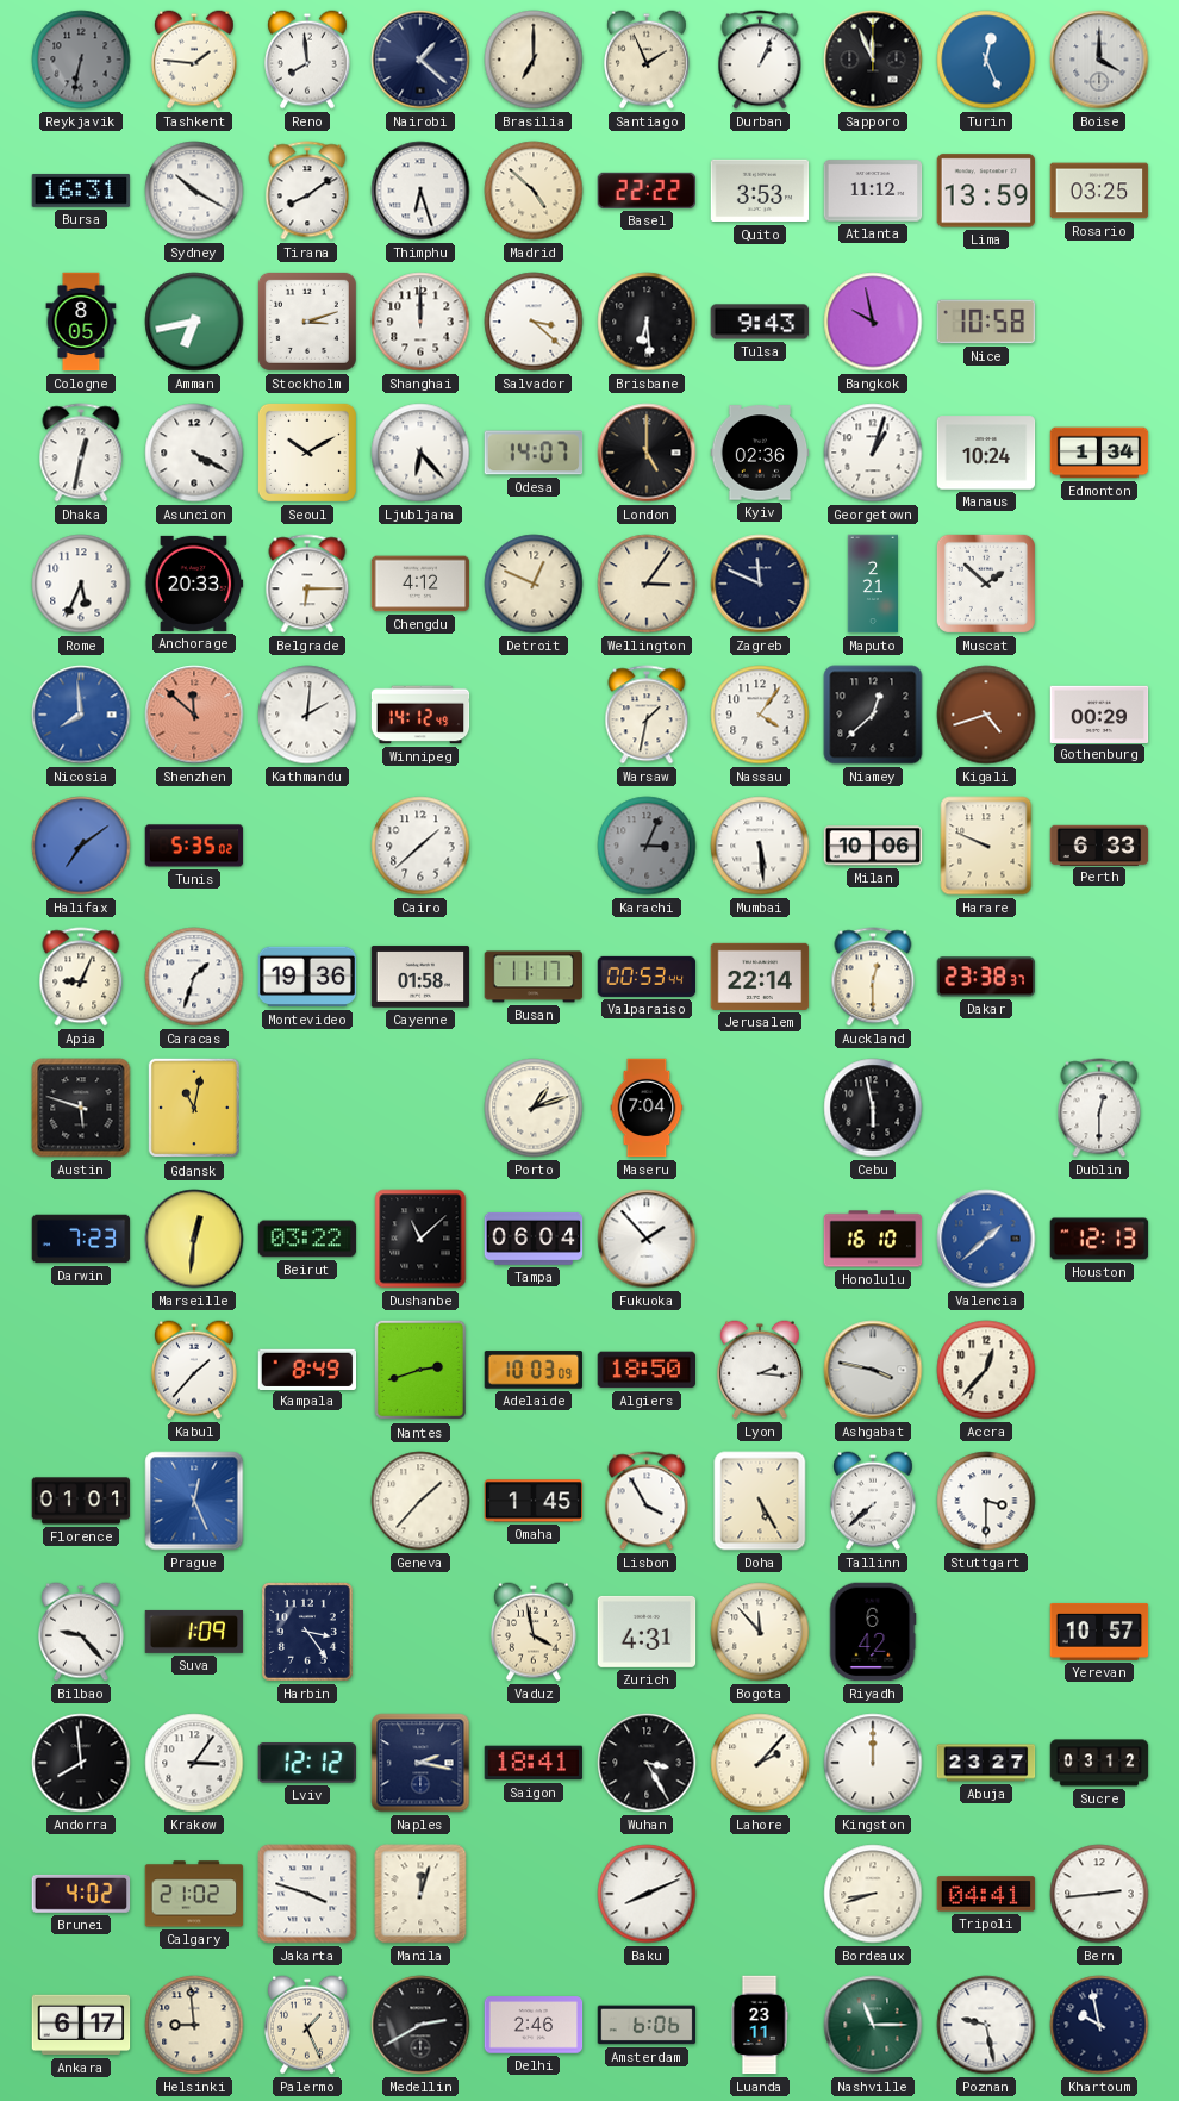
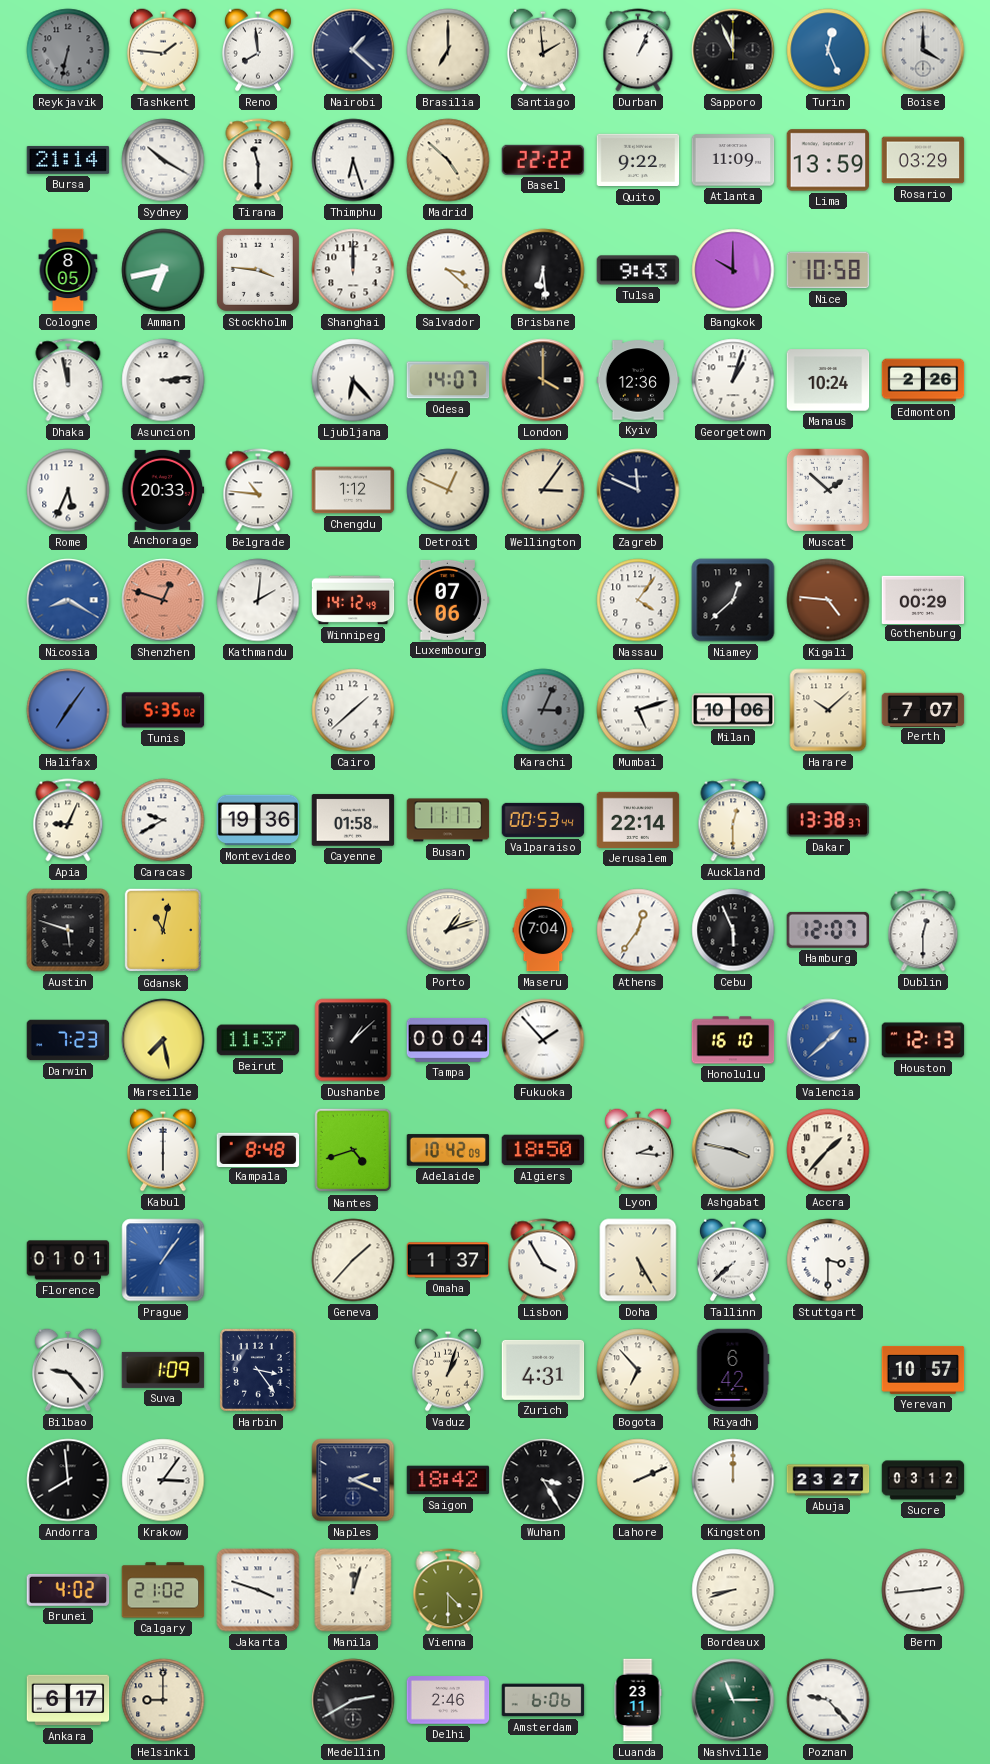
Santiago: 1:56 -> 1:59
Bursa: 16:31 -> 21:14
Tirana: 8:09 -> 11:30
Quito: 3:53 -> 9:22
Atlanta: 11:12 -> 11:09
Rosario: 03:25 -> 03:29
Stockholm: 3:12 -> 3:46
Bangkok: 9:58 -> 10:00
Dhaka: 12:32 -> 11:58
Asuncion: 4:20 -> 3:14
Seoul: 10:10 -> none
London: 5:00 -> 4:00
Kyiv: 02:36 -> 12:36
Edmonton: 1:34 -> 2:26
Belgrade: 6:15 -> 10:46
Chengdu: 4:12 -> 1:12
Maputo: 2:21 -> none
Nicosia: 7:59 -> 8:20
Shenzhen: 11:52 -> 12:48
Luxembourg: none -> 07:06
Warsaw: 1:32 -> none
Kigali: 4:42 -> 4:46
Halifax: 7:09 -> 7:06
Mumbai: 5:29 -> 5:12
Harare: 9:49 -> 10:08
Perth: 6:33 -> 7:07
Caracas: 1:33 -> 9:40
Dakar: 23:38 -> 13:38
Athens: none -> 12:36
Cebu: 5:58 -> 5:56
Hamburg: none -> 12:07
Marseille: 12:31 -> 7:28
Beirut: 03:22 -> 11:37
Dushanbe: 11:08 -> 1:08
Tampa: 06:04 -> 00:04
Kabul: 1:37 -> 6:00
Kampala: 8:49 -> 8:48
Nantes: 2:42 -> 4:42
Adelaide: 10:03 -> 10:42
Accra: 12:37 -> 1:37
Prague: 12:26 -> 1:06
Omaha: 1:45 -> 1:37
Vaduz: 3:58 -> 1:03
Bogota: 11:53 -> 6:53
Lviv: 12:12 -> none
Naples: 2:17 -> 2:19
Saigon: 18:41 -> 18:42
Lahore: 2:07 -> 2:11
Vienna: none -> 4:30
Baku: 8:11 -> none
Tripoli: 04:41 -> none
Helsinki: 8:59 -> 9:00
Palermo: 1:26 -> none
Poznan: 9:28 -> 9:23
Khartoum: 9:58 -> none
